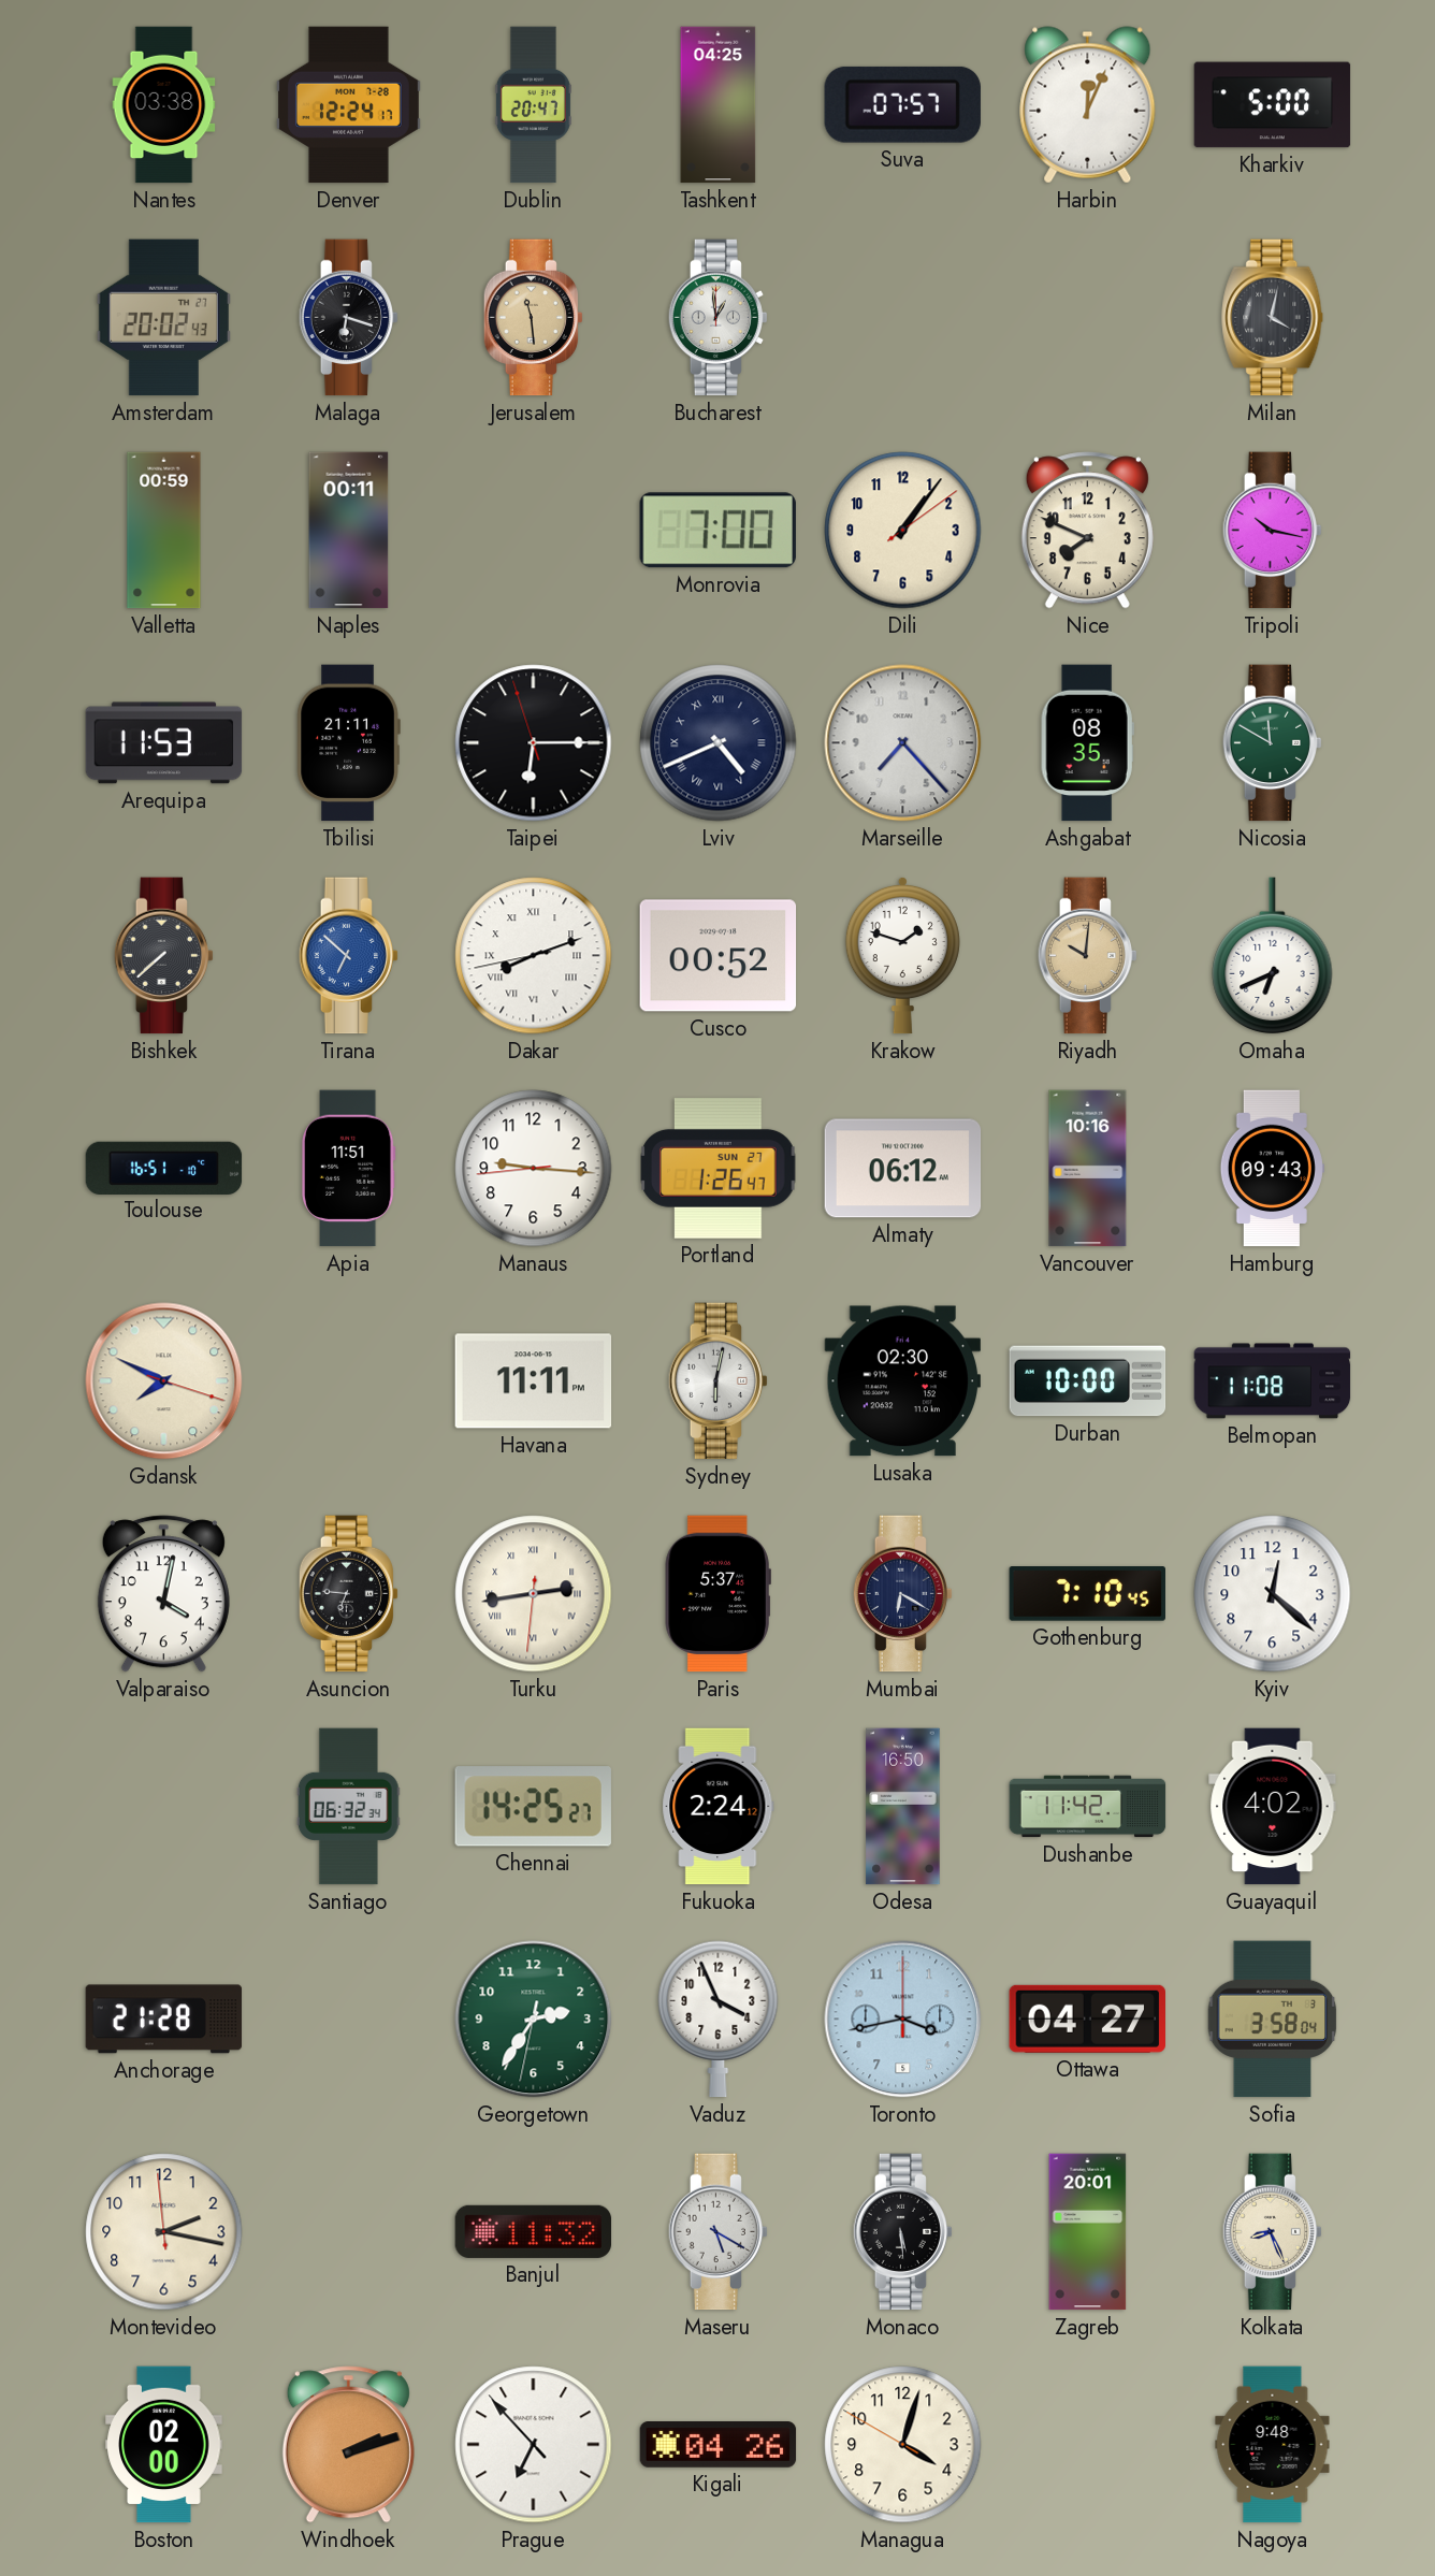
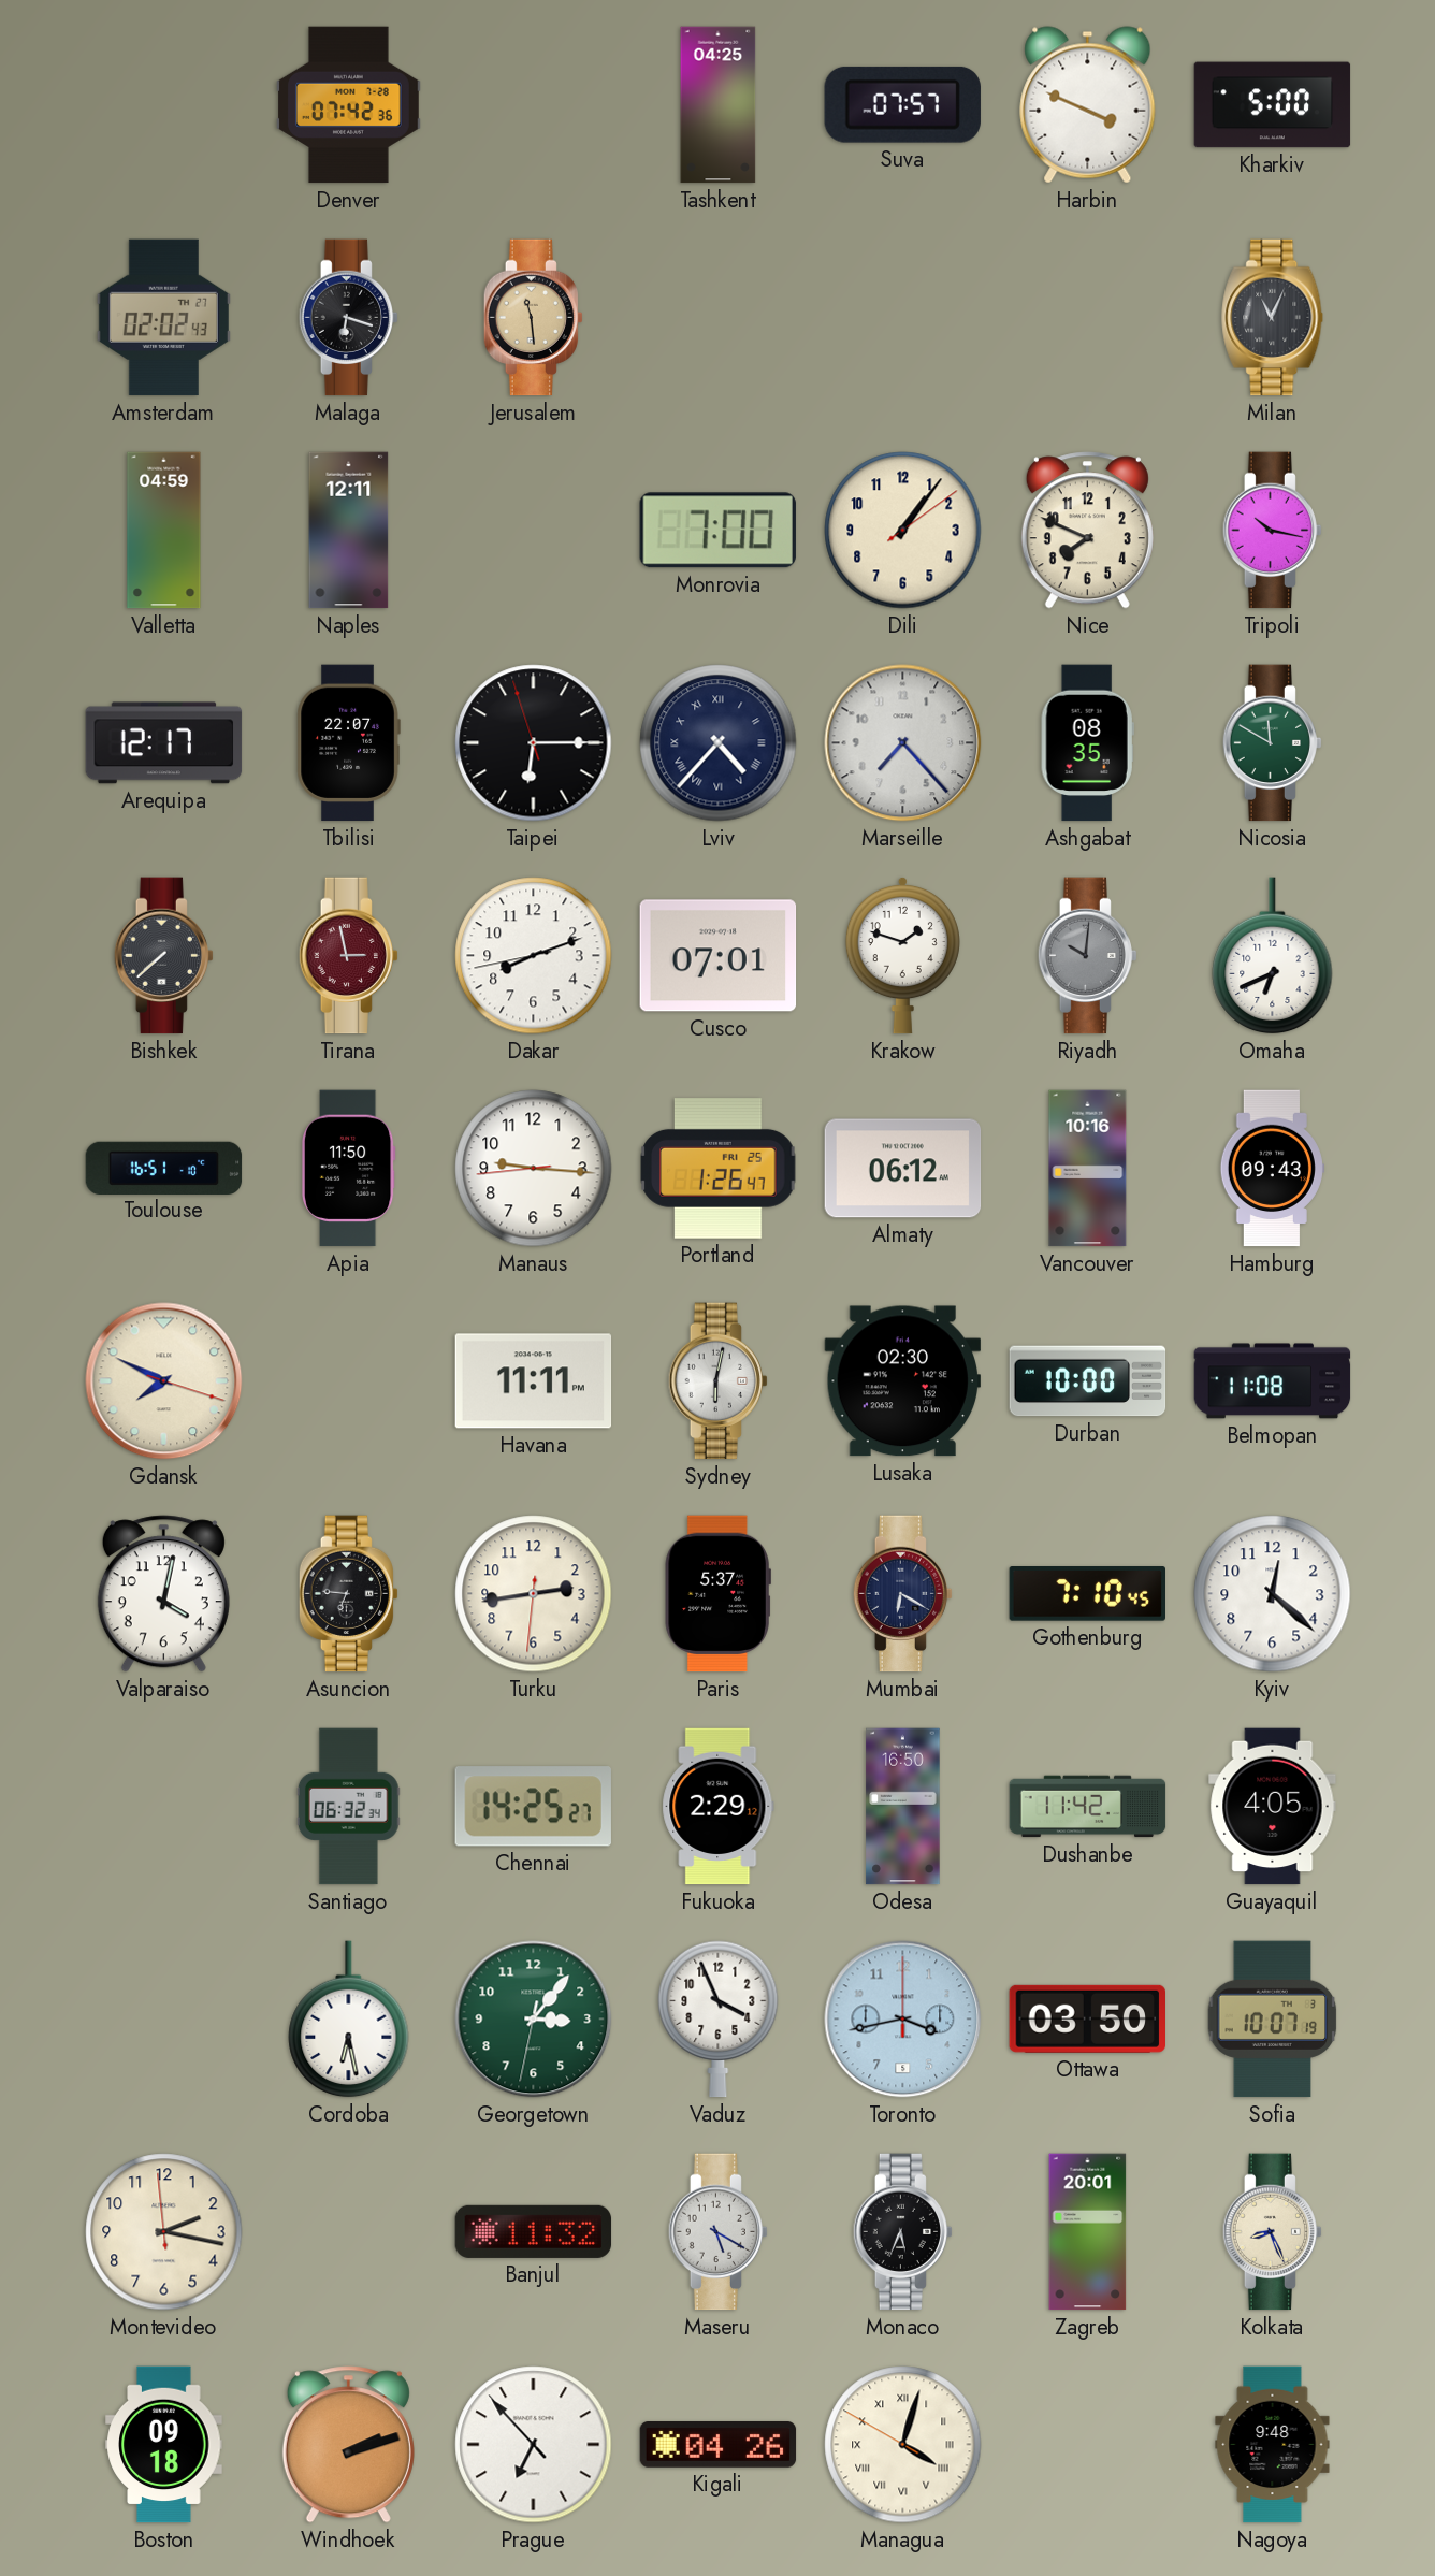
Nantes: 03:38 -> none
Denver: 12:24 -> 07:42
Dublin: 20:47 -> none
Harbin: 12:04 -> 3:49
Amsterdam: 20:02 -> 02:02
Bucharest: 12:59 -> none
Milan: 4:02 -> 11:04
Valletta: 00:59 -> 04:59
Naples: 00:11 -> 12:11
Arequipa: 11:53 -> 12:17
Tbilisi: 21:11 -> 22:07
Lviv: 4:41 -> 4:37
Tirana: 6:52 -> 2:58
Tirana dial: blue -> burgundy
Dakar numerals: Roman -> Arabic
Cusco: 00:52 -> 07:01
Riyadh dial: champagne -> grey
Apia: 11:51 -> 11:50
Portland date: SUN 27 -> FRI 25
Turku numerals: Roman -> Arabic
Fukuoka: 2:24 -> 2:29
Guayaquil: 4:02 -> 4:05
Anchorage: 21:28 -> none
Cordoba: none -> 6:28
Georgetown: 2:35 -> 3:06
Ottawa: 04:27 -> 03:50
Sofia: 3:58 -> 10:07
Monaco: 5:29 -> 5:34
Boston: 02:00 -> 09:18
Managua numerals: Arabic -> Roman
